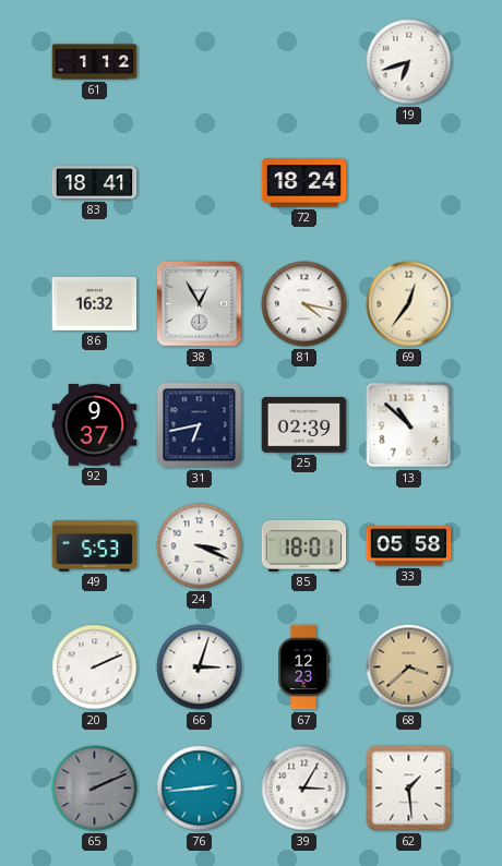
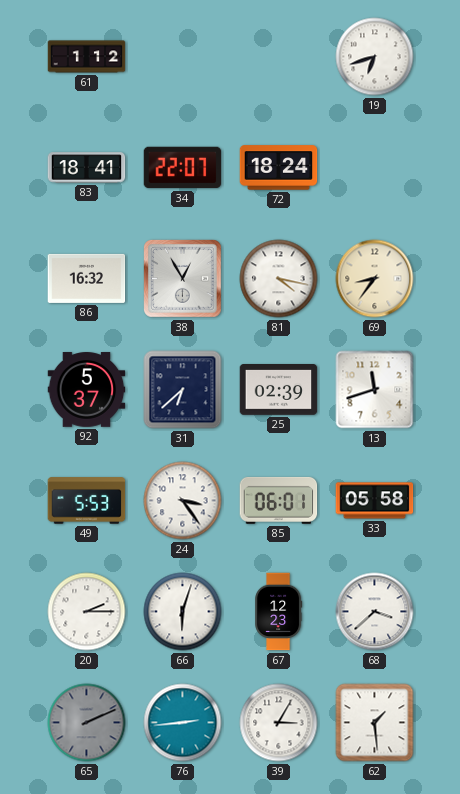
34: none -> 22:07
69: 12:36 -> 8:36
92: 9:37 -> 5:37
31: 6:43 -> 6:38
13: 10:52 -> 11:42
24: 3:19 -> 3:24
85: 18:01 -> 06:01
20: 2:11 -> 2:15
66: 3:03 -> 6:03
68 dial: champagne -> white
